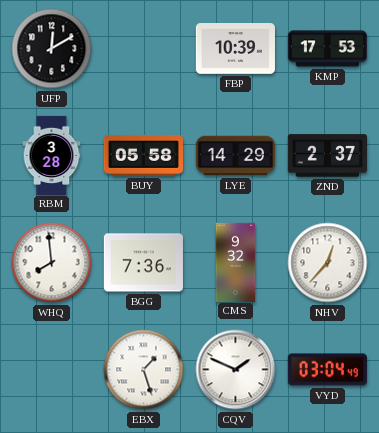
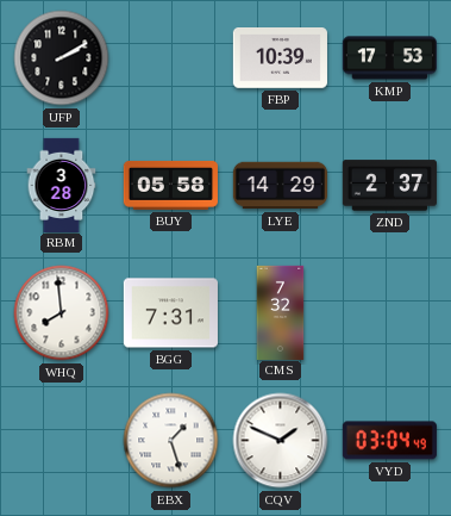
UFP: 12:10 -> 2:10
BGG: 7:36 -> 7:31
CMS: 9:32 -> 7:32
NHV: 12:37 -> none
